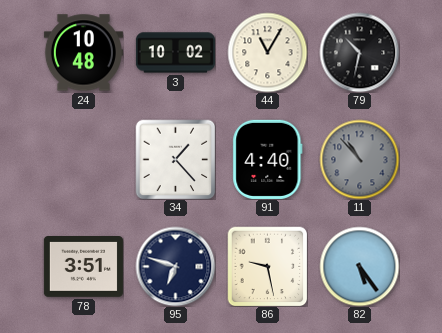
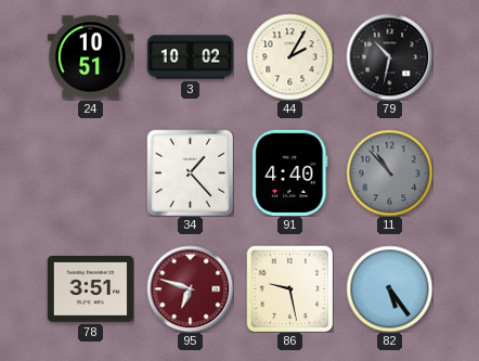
24: 10:48 -> 10:51
44: 11:05 -> 2:05
95 dial: navy -> burgundy
